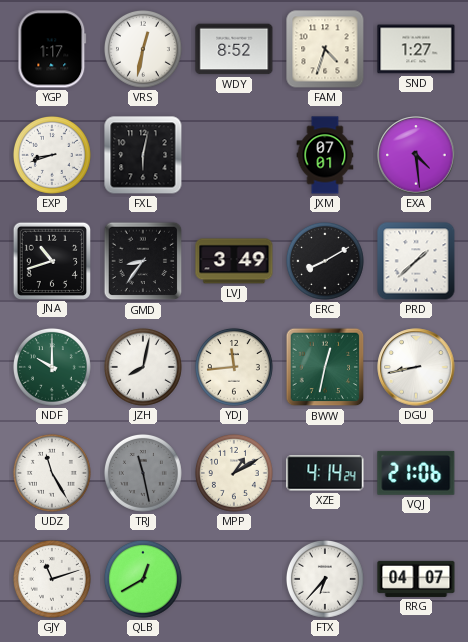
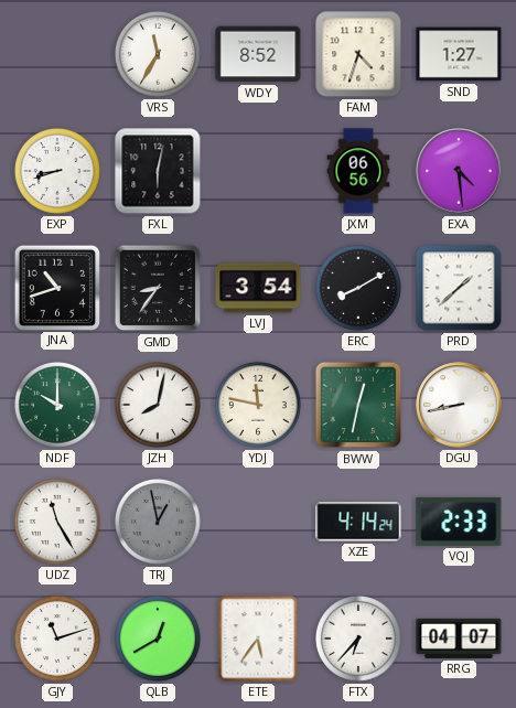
YGP: 1:17 -> none
VRS: 12:32 -> 11:35
JXM: 07:01 -> 06:56
LVJ: 3:49 -> 3:54
YDJ: 11:44 -> 11:47
TRJ: 11:28 -> 12:58
MPP: 1:10 -> none
VQJ: 21:06 -> 2:33
ETE: none -> 5:36
